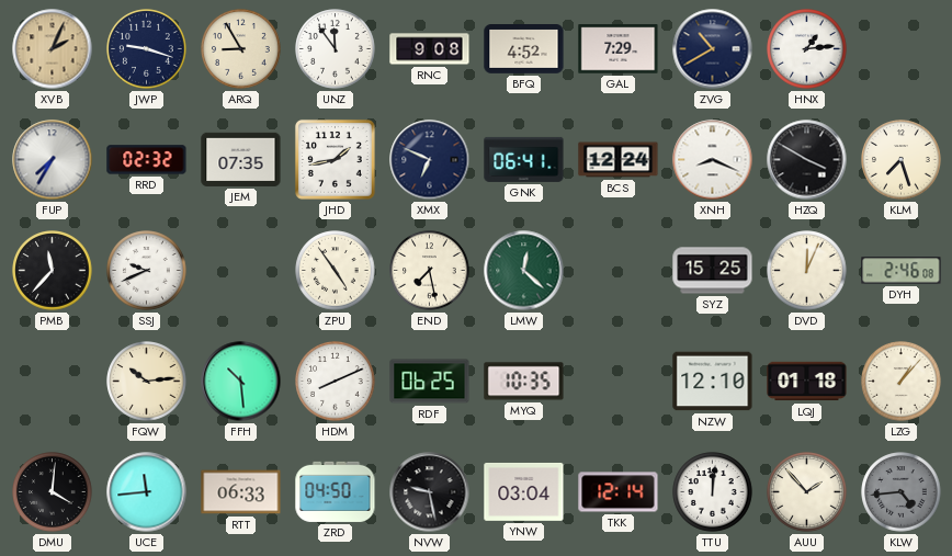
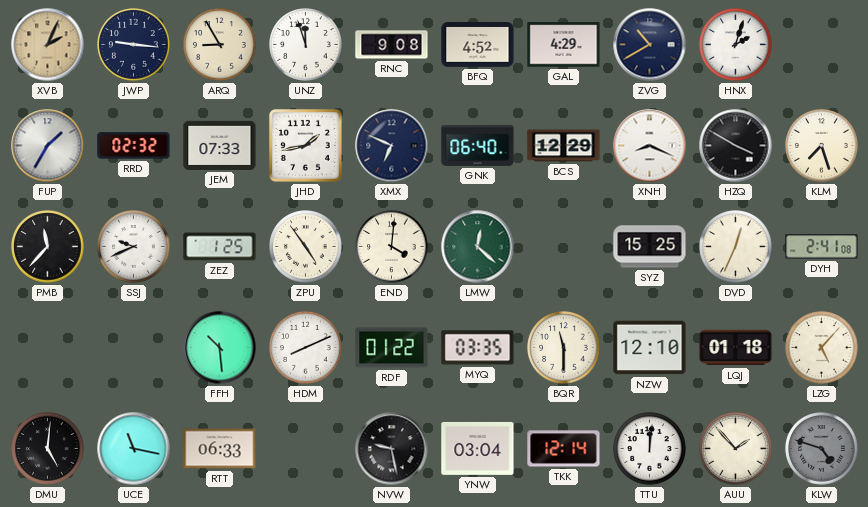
JWP: 9:18 -> 9:16
UNZ: 11:54 -> 11:57
GAL: 7:29 -> 4:29
HNX: 1:14 -> 2:03
FUP: 7:35 -> 1:35
JEM: 07:35 -> 07:33
GNK: 06:41 -> 06:40
BCS: 12:24 -> 12:29
ZEZ: none -> 1:25
END: 7:28 -> 4:01
DVD: 12:04 -> 12:34
DYH: 2:46 -> 2:41
FQW: 10:14 -> none
RDF: 06:25 -> 01:22
MYQ: 10:35 -> 03:35
BQR: none -> 11:30
LZG: 1:07 -> 5:07
DMU: 4:01 -> 5:01
UCE: 11:44 -> 11:17
ZRD: 04:50 -> none
KLW: 4:44 -> 4:48
